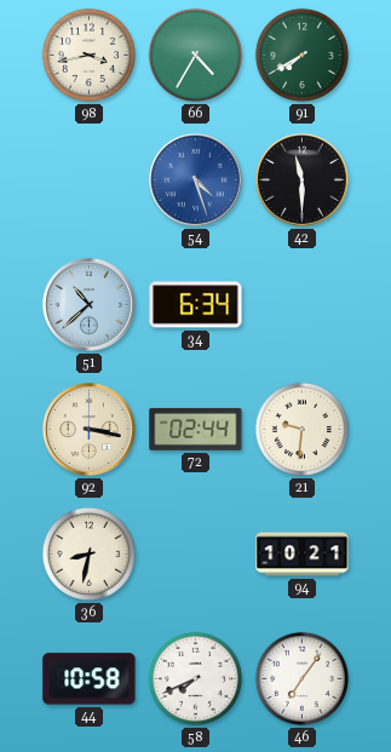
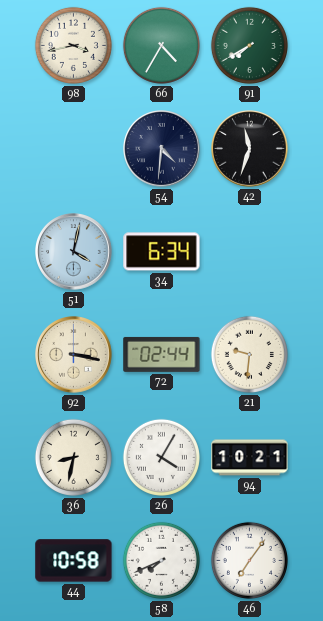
54: 4:27 -> 4:31
54 dial: blue -> navy
42: 11:30 -> 11:33
51: 10:38 -> 4:02
26: none -> 4:05
